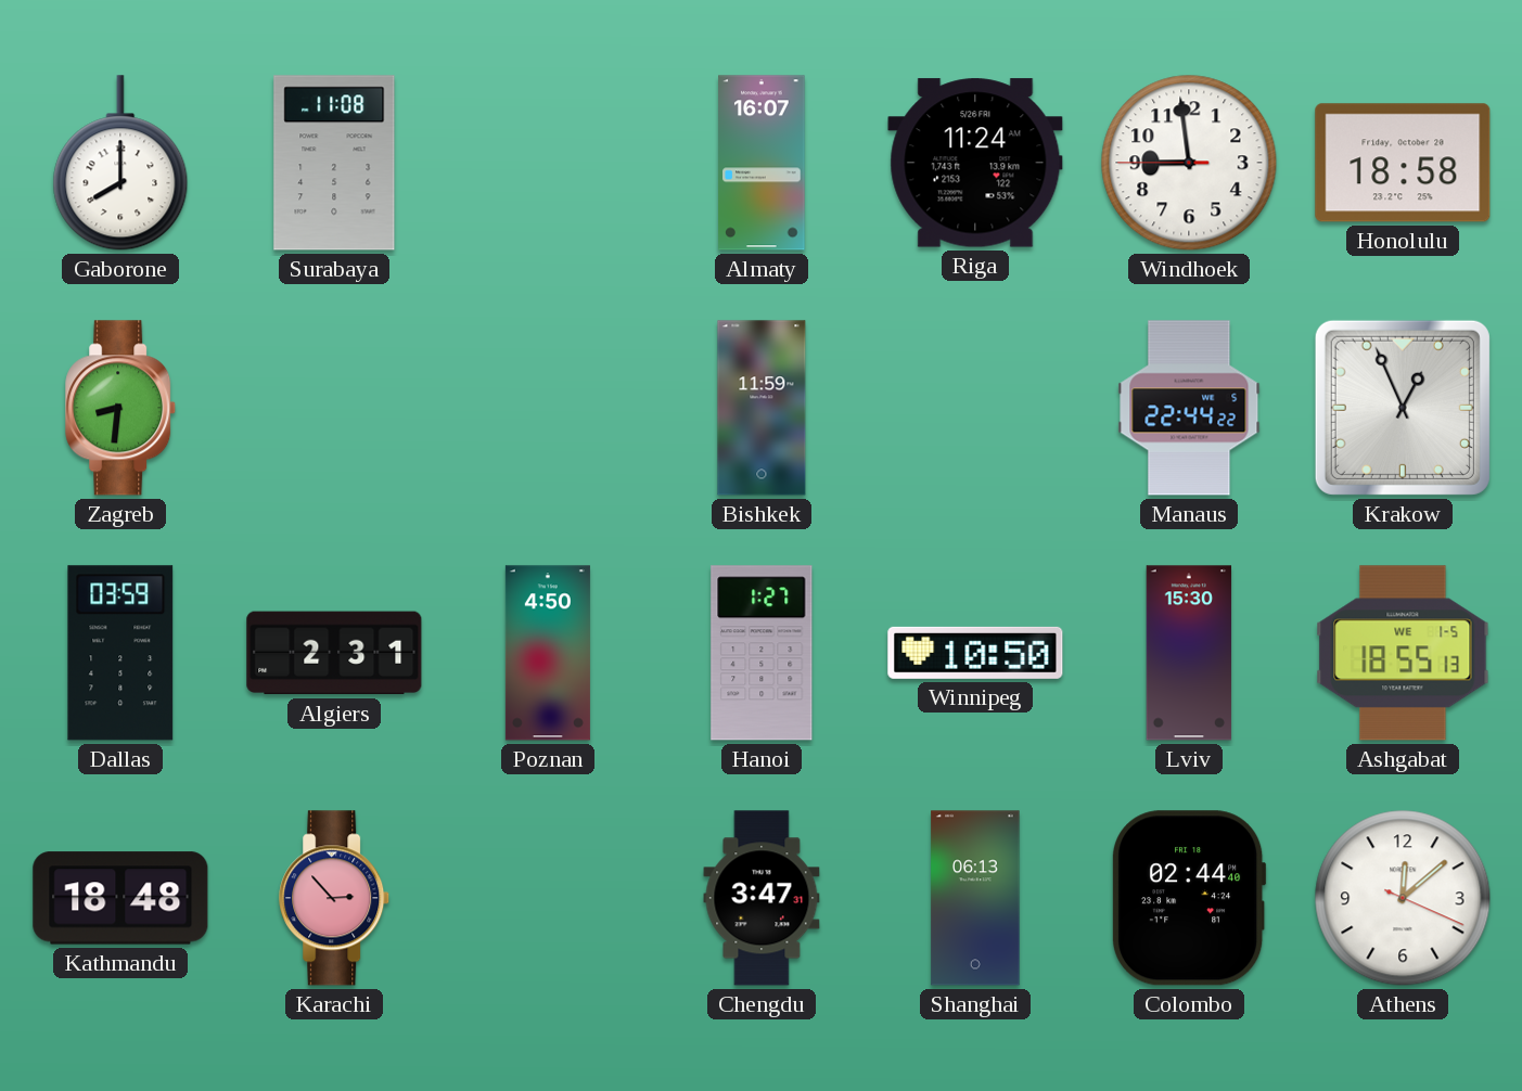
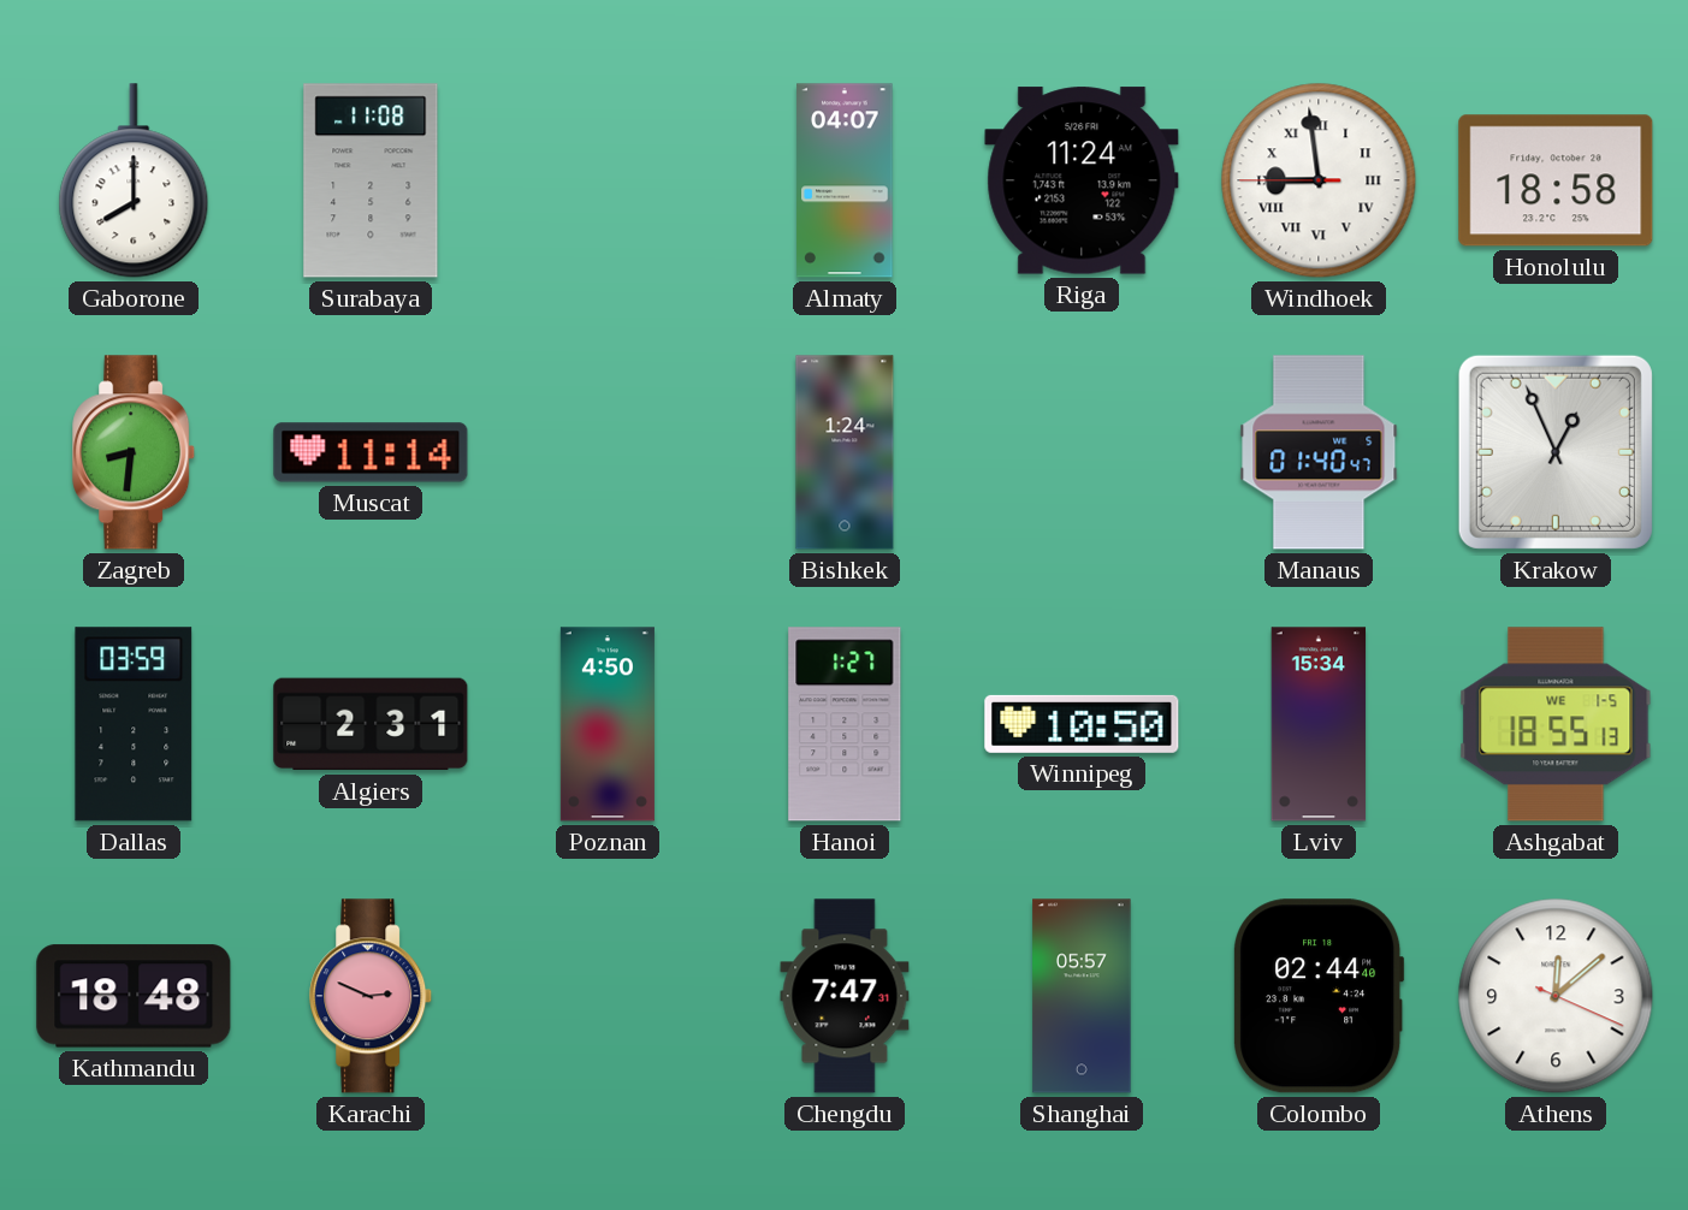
Almaty: 16:07 -> 04:07
Windhoek numerals: Arabic -> Roman
Muscat: none -> 11:14
Bishkek: 11:59 -> 1:24
Manaus: 22:44 -> 01:40
Lviv: 15:30 -> 15:34
Karachi: 2:53 -> 2:49
Chengdu: 3:47 -> 7:47
Shanghai: 06:13 -> 05:57
